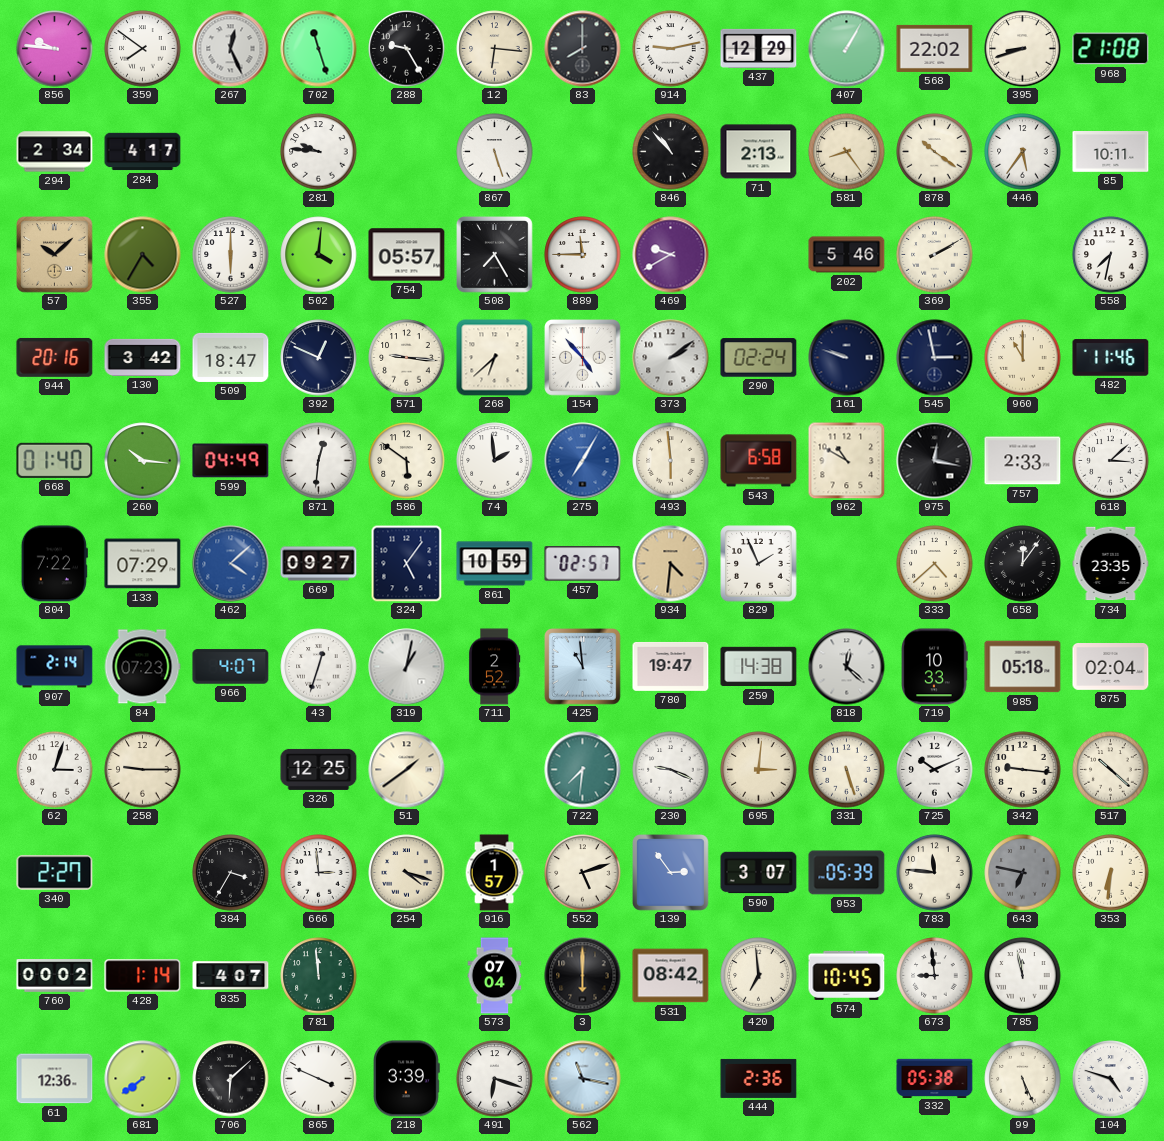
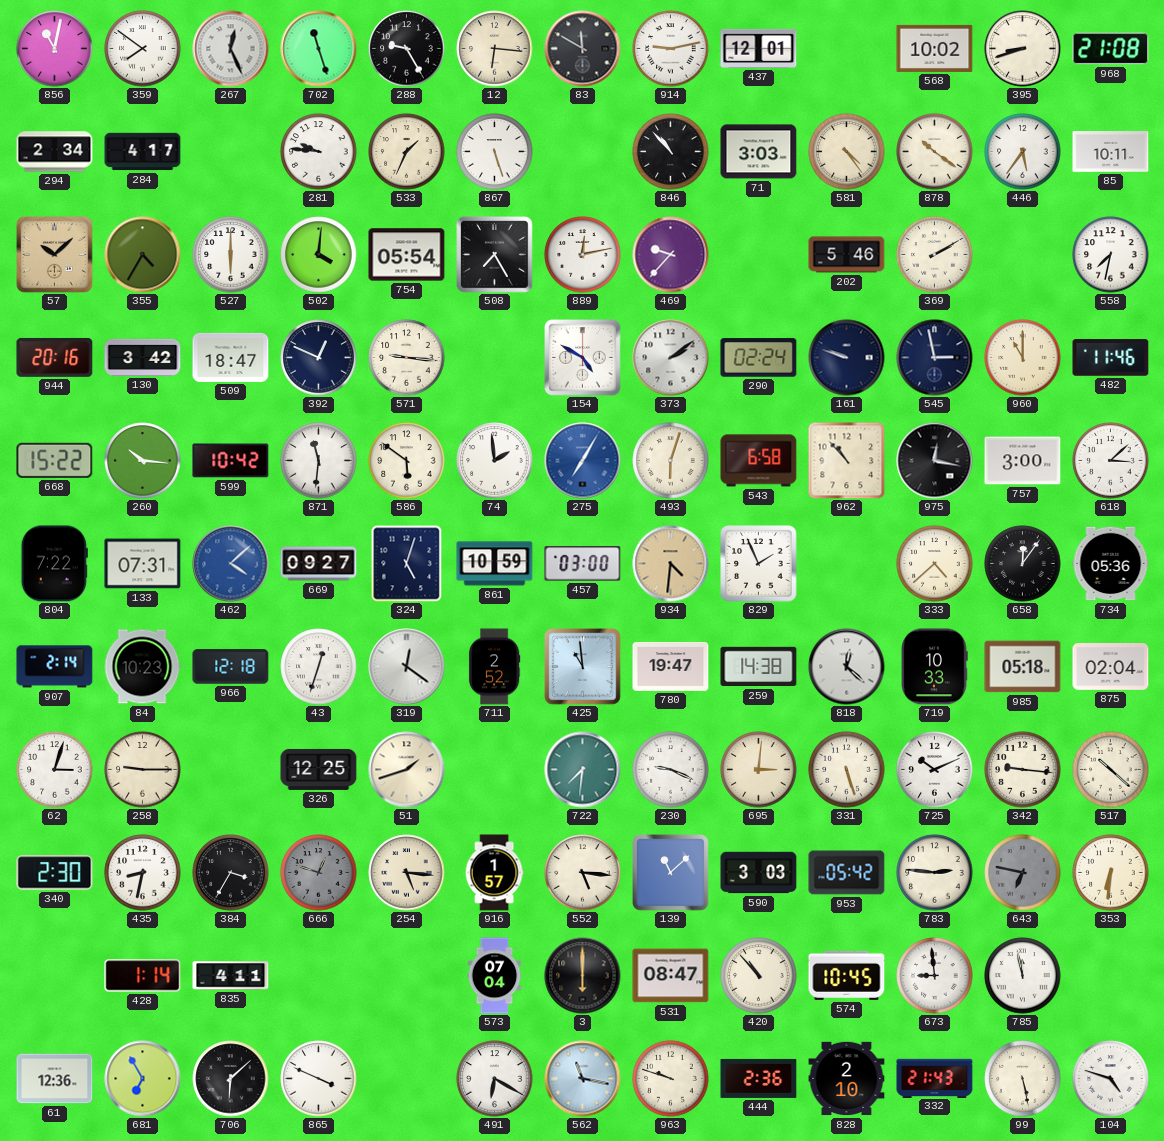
856: 9:46 -> 11:02
83: 8:00 -> 11:50
437: 12:29 -> 12:01
407: 1:05 -> none
568: 22:02 -> 10:02
533: none -> 1:34
71: 2:13 -> 3:03
581: 8:24 -> 4:24
754: 05:57 -> 05:54
889: 11:45 -> 12:13
469: 9:40 -> 9:37
268: 6:38 -> none
154: 4:53 -> 4:50
668: 01:40 -> 15:22
599: 04:49 -> 10:42
871: 12:31 -> 11:31
493: 5:59 -> 6:03
962: 10:50 -> 10:53
757: 2:33 -> 3:00
133: 07:29 -> 07:31
324: 5:06 -> 5:03
457: 02:57 -> 03:00
734: 23:35 -> 05:36
84: 07:23 -> 10:23
966: 4:07 -> 12:18
319: 1:02 -> 12:21
51: 1:39 -> 1:42
340: 2:27 -> 2:30
435: none -> 8:32
666: 2:59 -> 12:48
666 dial: white -> grey
254: 4:18 -> 5:16
552: 5:12 -> 5:16
139: 2:54 -> 11:08
590: 3:07 -> 3:03
953: 05:39 -> 05:42
783: 11:46 -> 2:46
760: 00:02 -> none
835: 4:07 -> 4:11
781: 11:59 -> none
531: 08:42 -> 08:47
420: 6:59 -> 10:53
681: 7:39 -> 6:55
218: 3:39 -> none
491: 6:18 -> 6:20
963: none -> 9:48
828: none -> 2:10
332: 05:38 -> 21:43
99: 5:26 -> 5:28
